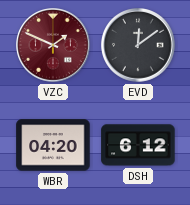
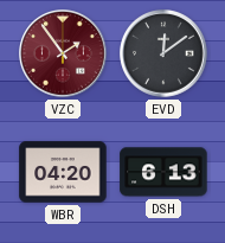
VZC: 1:49 -> 1:54
DSH: 6:12 -> 6:13
